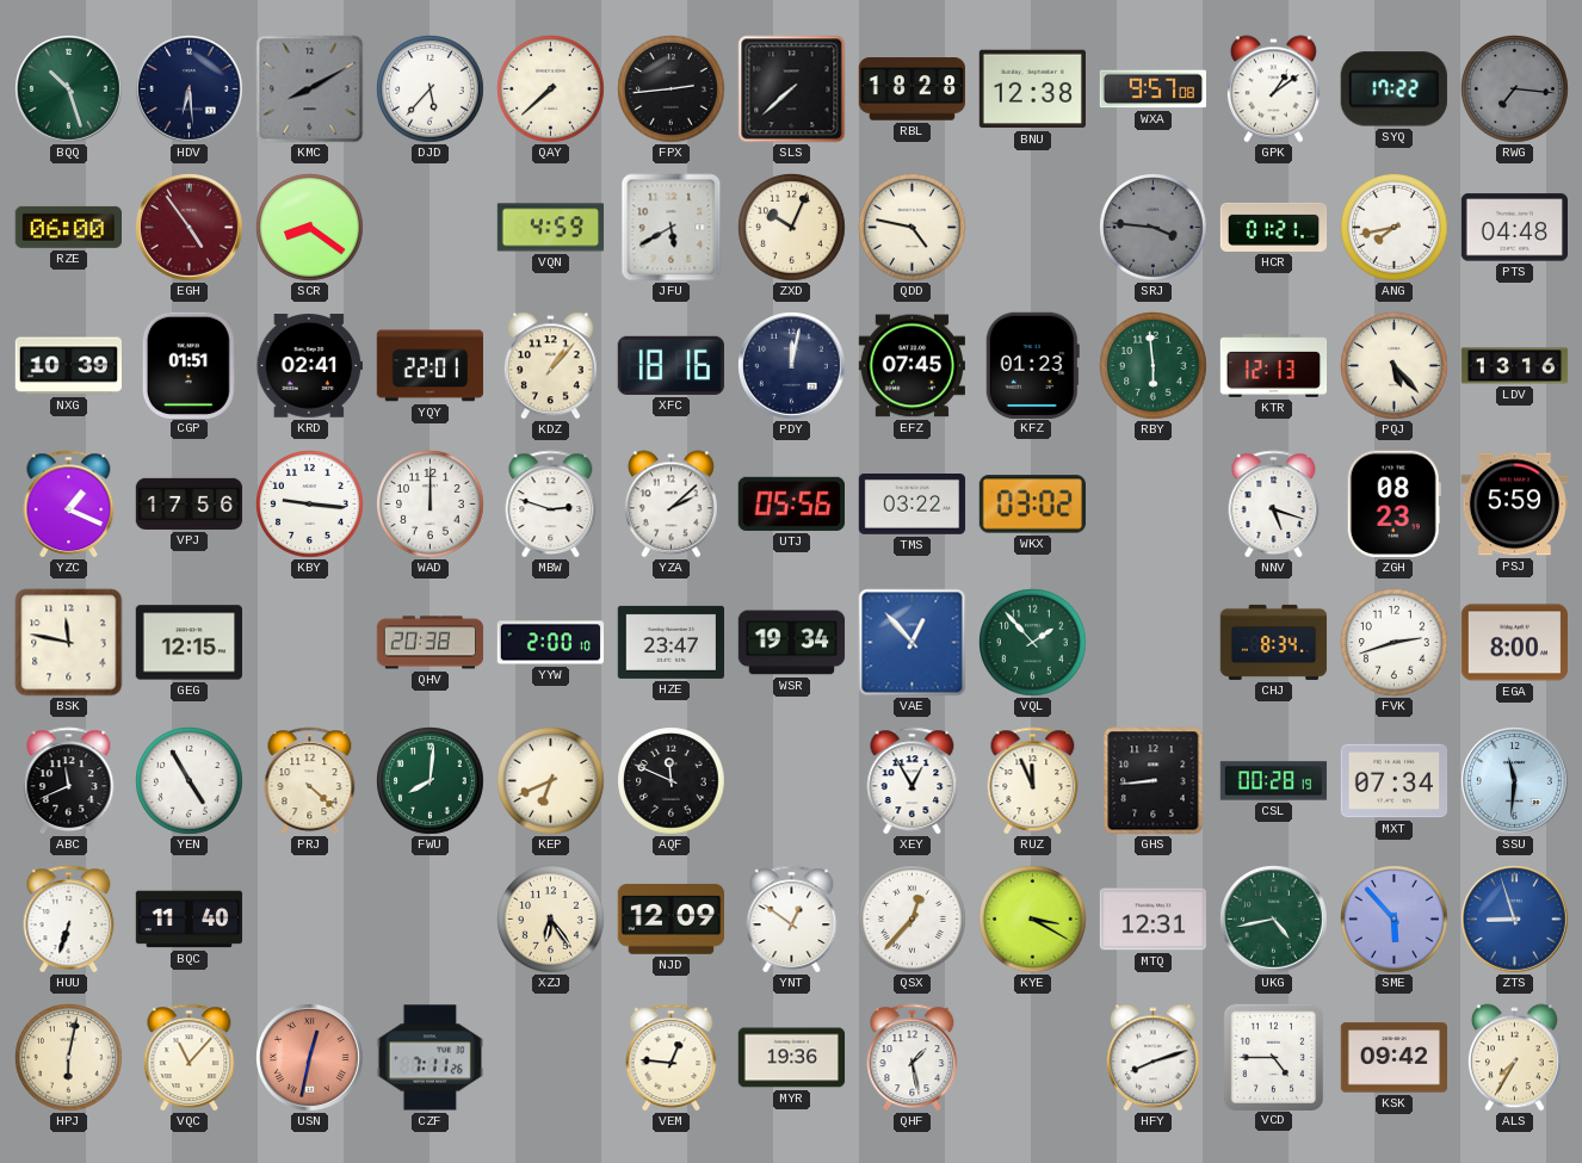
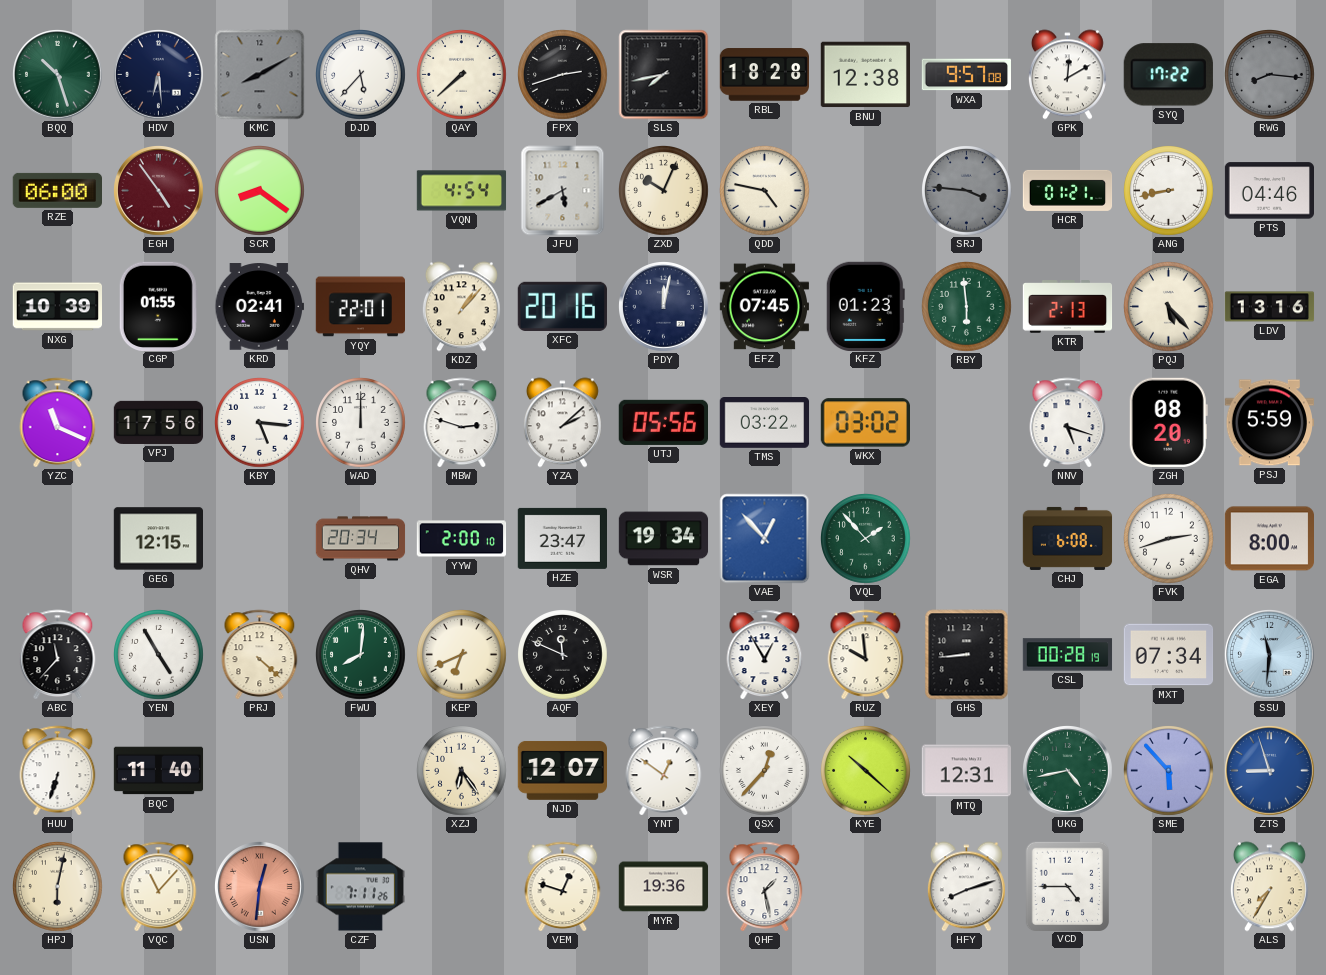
FPX: 2:44 -> 2:42
SLS: 7:38 -> 7:43
GPK: 1:09 -> 12:10
RWG: 7:16 -> 8:16
VQN: 4:59 -> 4:54
ANG: 7:43 -> 8:43
PTS: 04:48 -> 04:46
CGP: 01:51 -> 01:55
XFC: 18:16 -> 20:16
KTR: 12:13 -> 2:13
YZC: 1:19 -> 11:19
KBY: 9:16 -> 5:16
ZGH: 08:23 -> 08:20
BSK: 11:47 -> none
QHV: 20:38 -> 20:34
CHJ: 8:34 -> 6:08
ABC: 11:41 -> 11:37
RUZ: 11:56 -> 9:59
NJD: 12:09 -> 12:07
KYE: 3:20 -> 10:22
USN: 12:32 -> 12:31
VEM: 12:46 -> 12:48
KSK: 09:42 -> none
